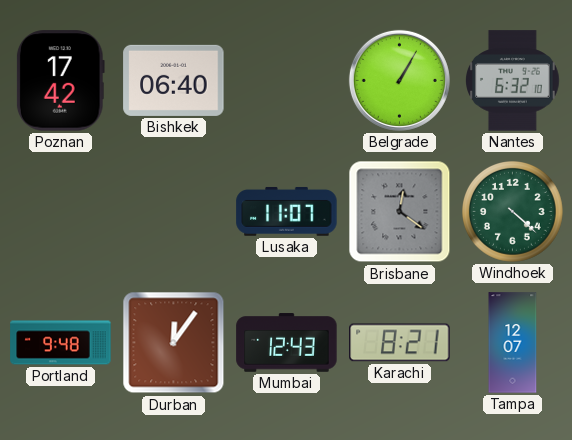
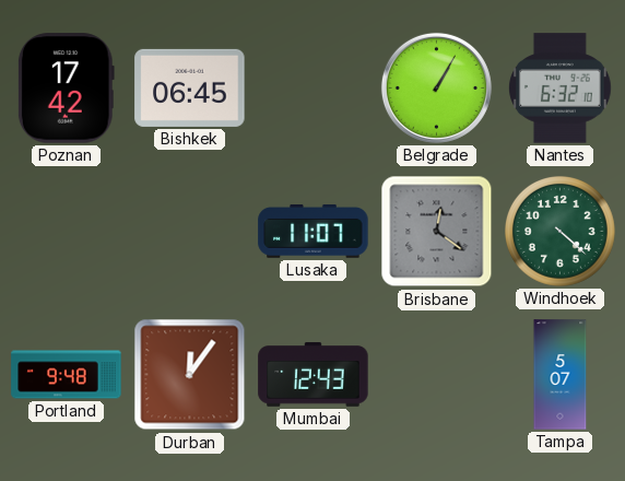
Bishkek: 06:40 -> 06:45
Karachi: 8:21 -> none
Tampa: 12:07 -> 5:07
